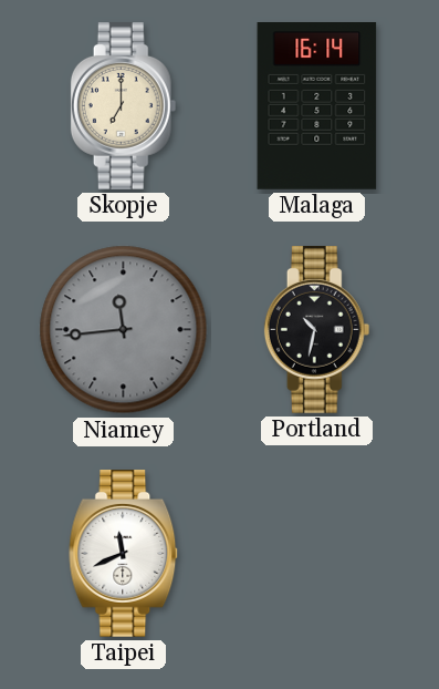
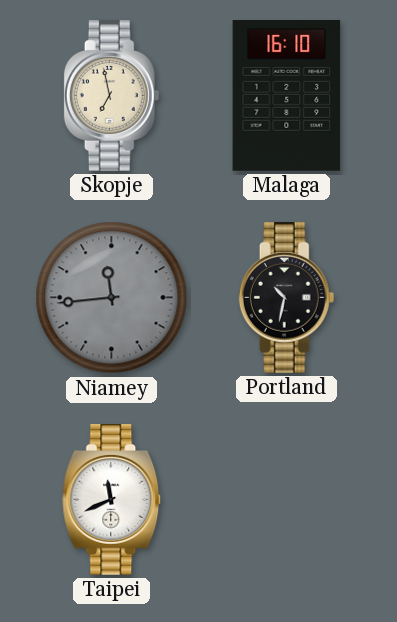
Skopje: 7:00 -> 6:58
Malaga: 16:14 -> 16:10
